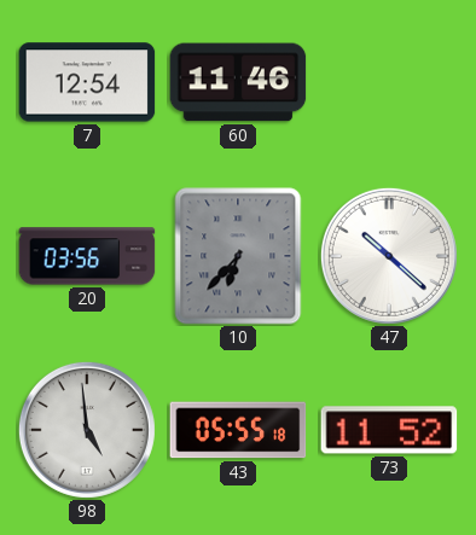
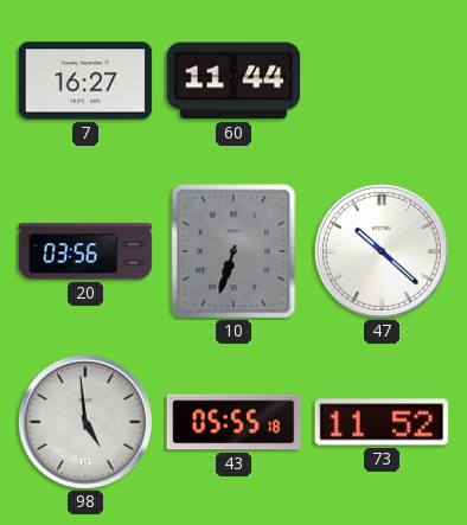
7: 12:54 -> 16:27
60: 11:46 -> 11:44
10: 6:37 -> 6:33
